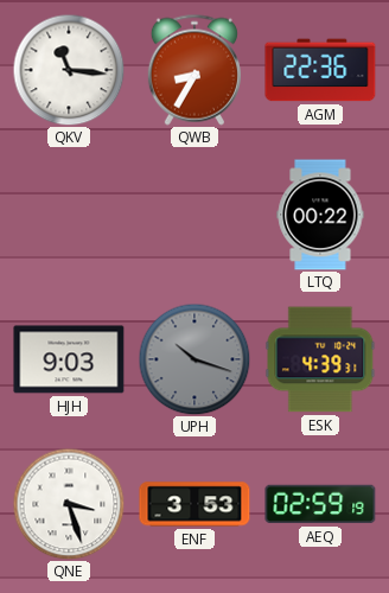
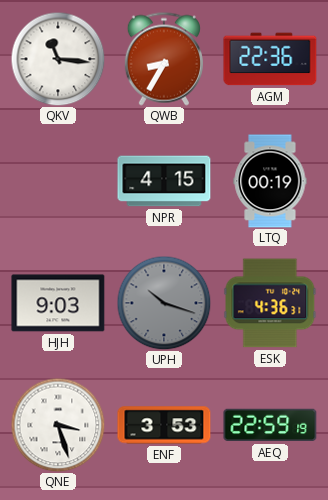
NPR: none -> 4:15
LTQ: 00:22 -> 00:19
ESK: 4:39 -> 4:36
AEQ: 02:59 -> 22:59
